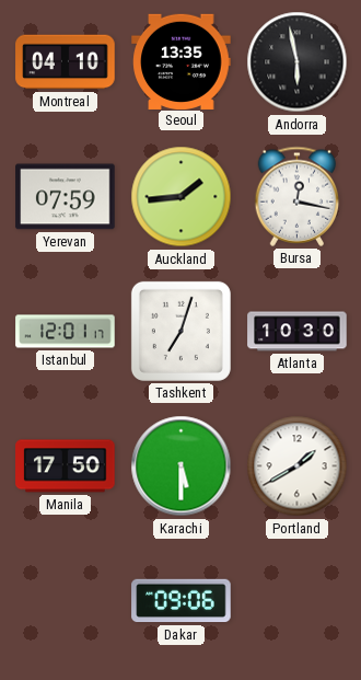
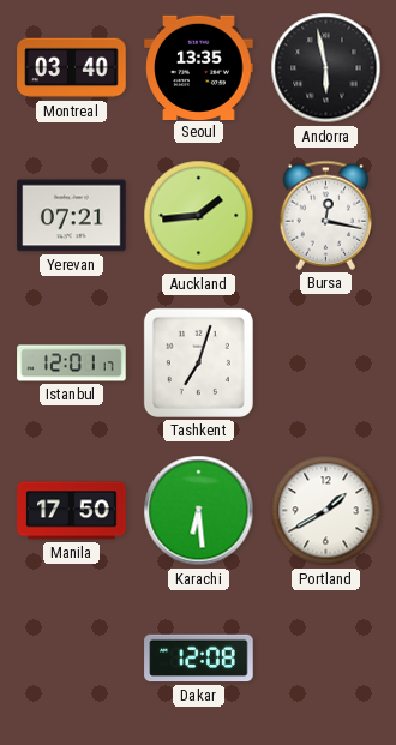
Montreal: 04:10 -> 03:40
Yerevan: 07:59 -> 07:21
Atlanta: 10:30 -> none
Karachi: 5:30 -> 6:29
Dakar: 09:06 -> 12:08
